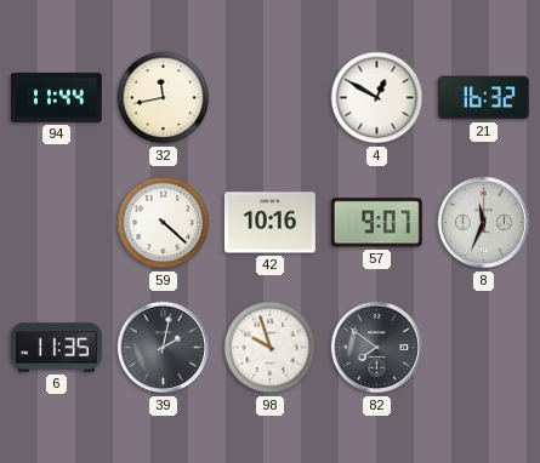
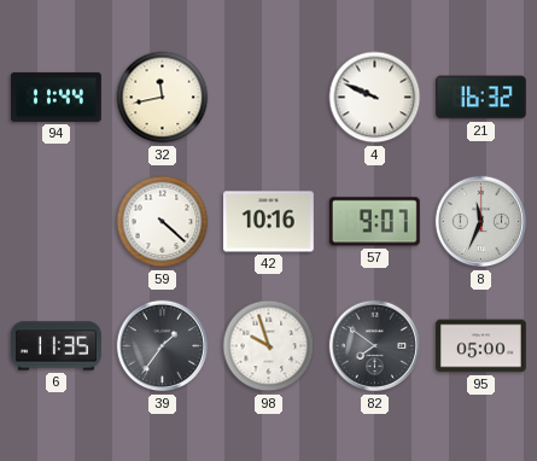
4: 12:50 -> 9:49
39: 2:02 -> 1:36
95: none -> 05:00
